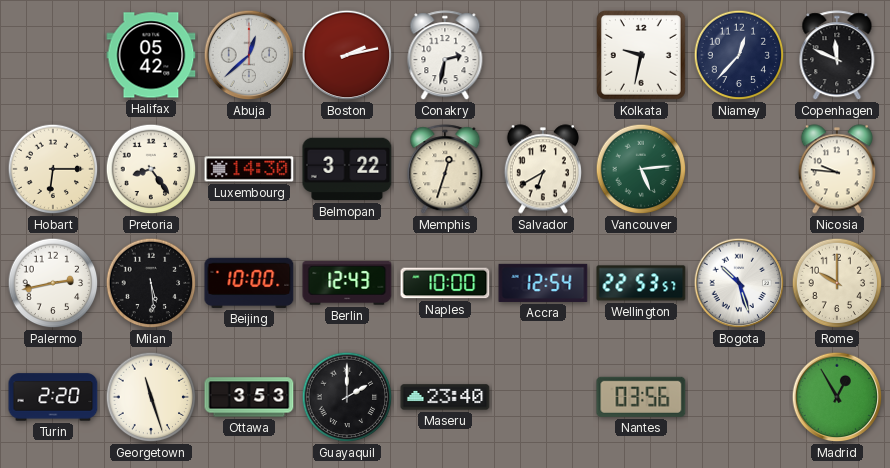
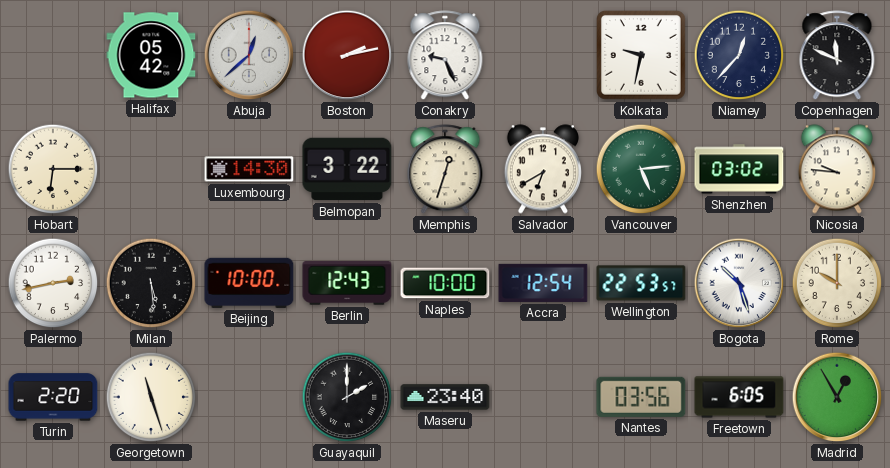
Conakry: 2:32 -> 9:26
Pretoria: 8:24 -> none
Shenzhen: none -> 03:02
Ottawa: 3:53 -> none
Freetown: none -> 6:05
